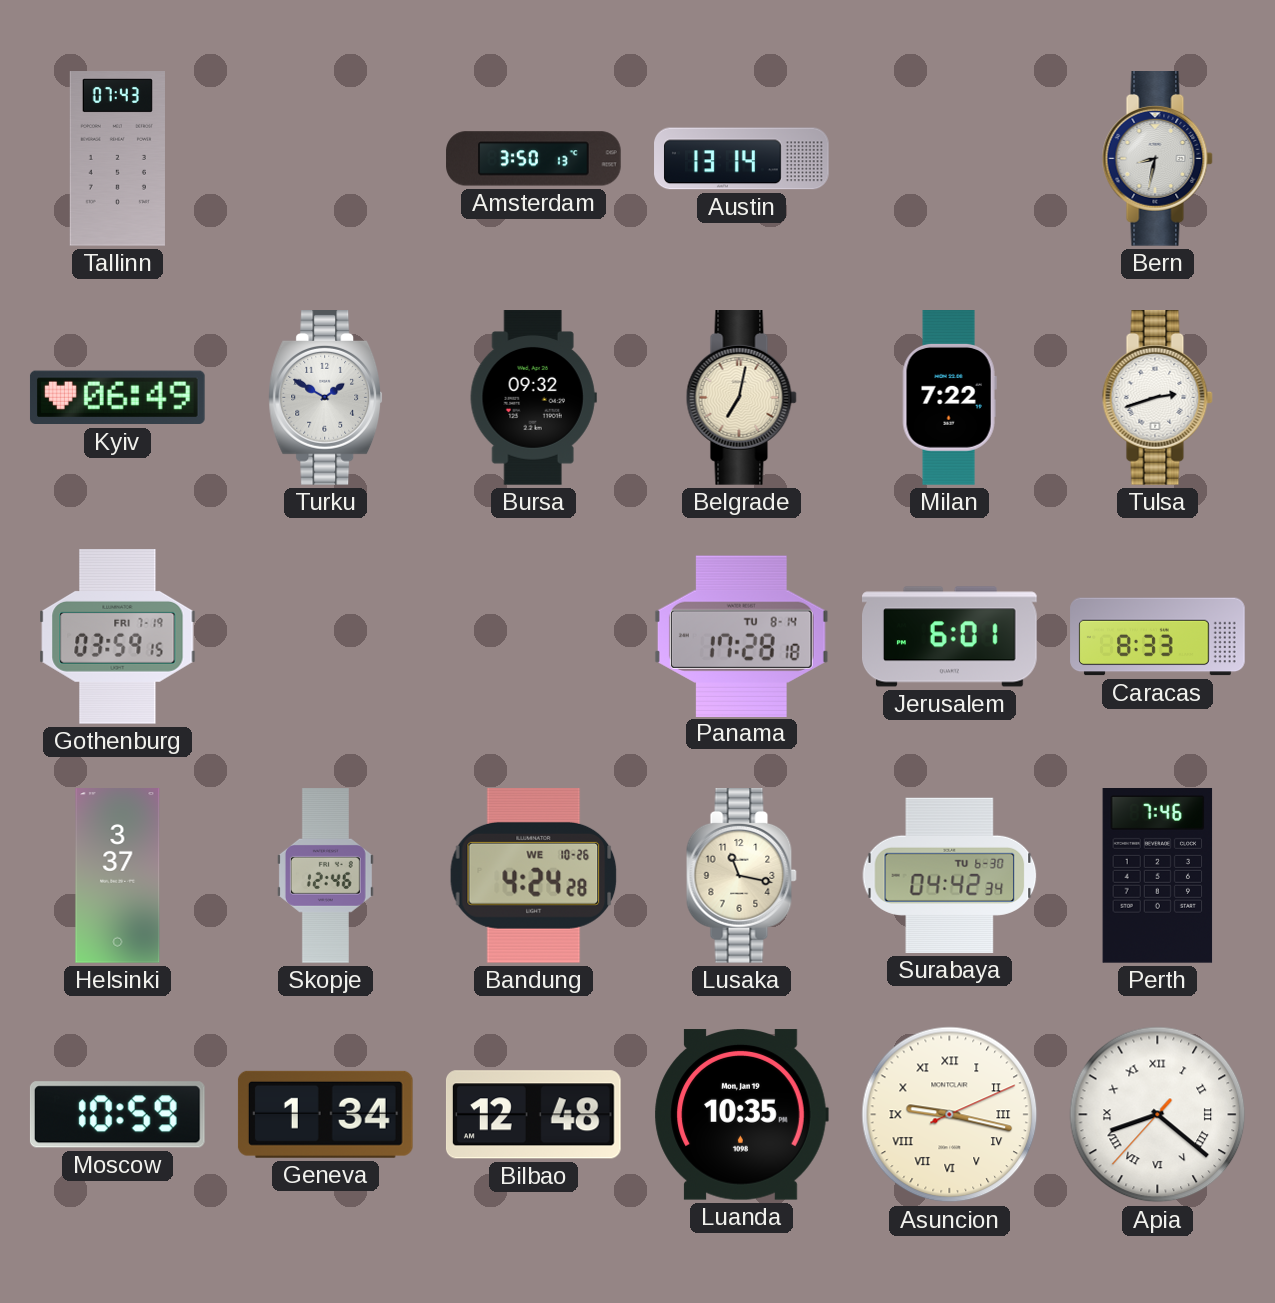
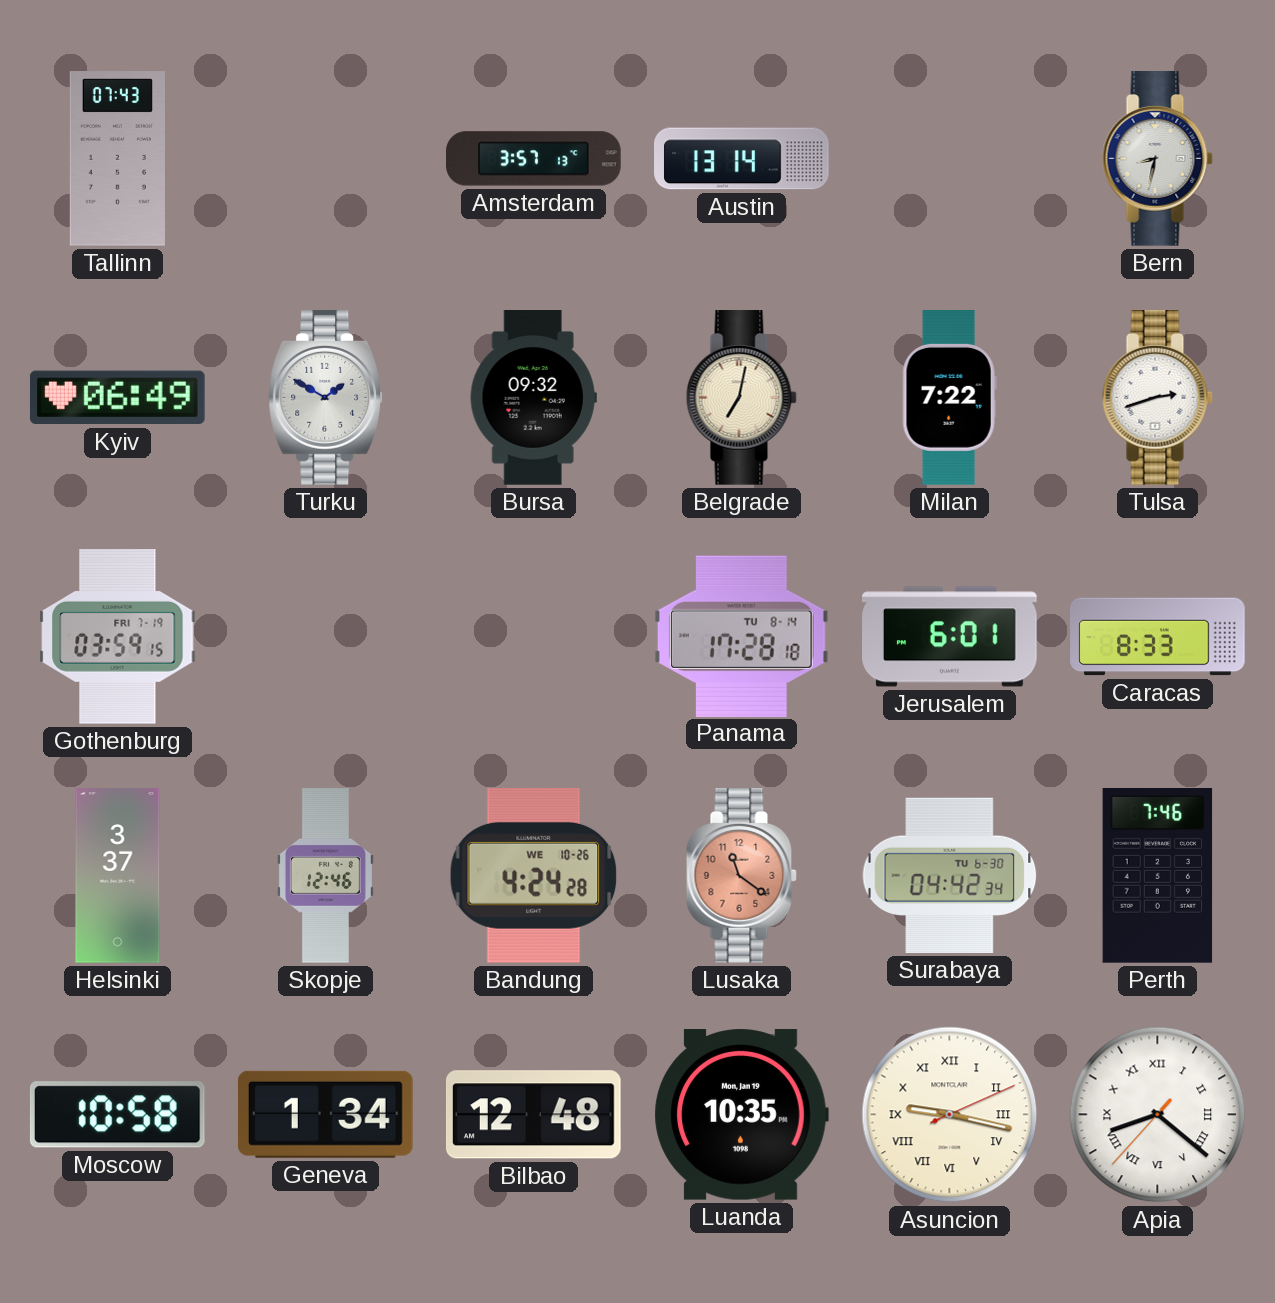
Amsterdam: 3:50 -> 3:57
Lusaka: 11:17 -> 11:21
Lusaka dial: cream -> salmon
Moscow: 10:59 -> 10:58
